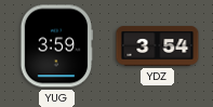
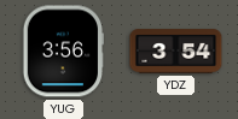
YUG: 3:59 -> 3:56
